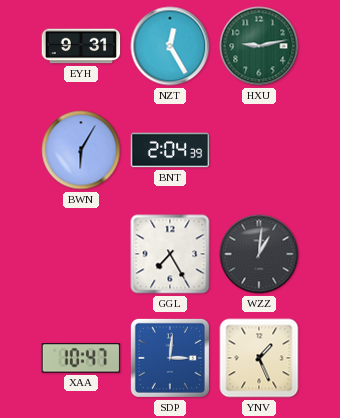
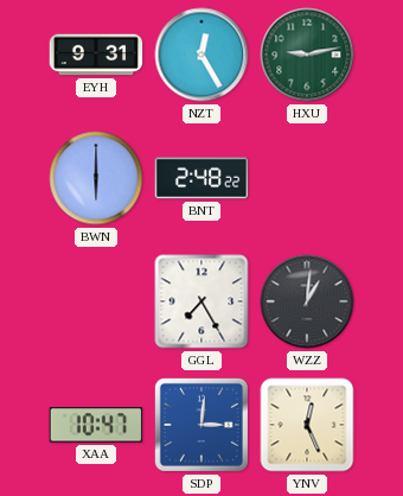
BWN: 6:05 -> 6:00
BNT: 2:04 -> 2:48
YNV: 1:26 -> 12:26
